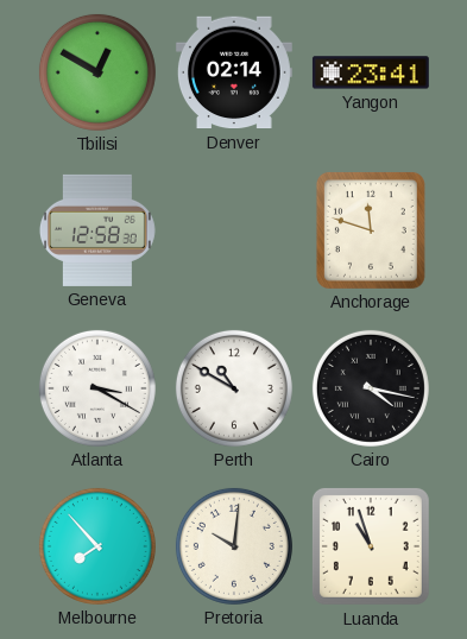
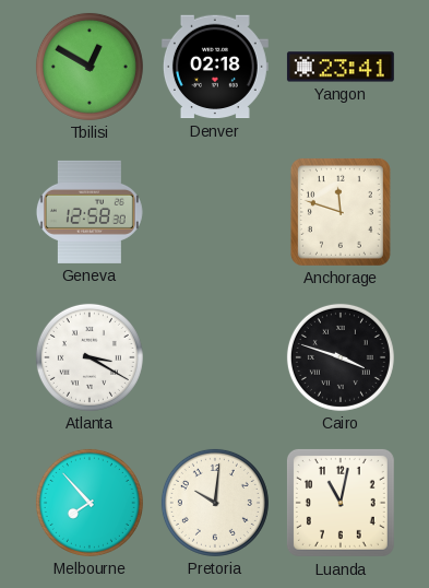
Denver: 02:14 -> 02:18
Perth: 10:50 -> none
Cairo: 4:17 -> 3:48
Luanda: 10:57 -> 11:02
